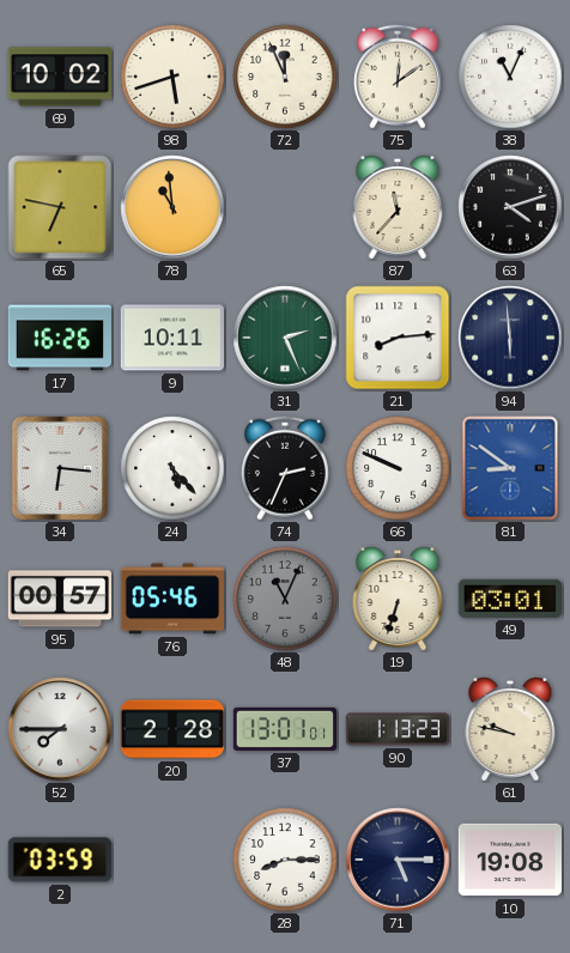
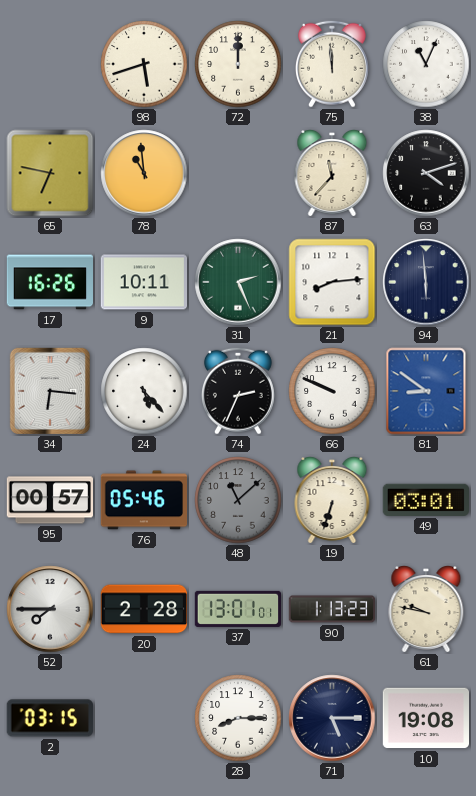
69: 10:02 -> none
72: 11:56 -> 12:00
75: 12:09 -> 11:59
48: 11:04 -> 11:08
2: 03:59 -> 03:15
